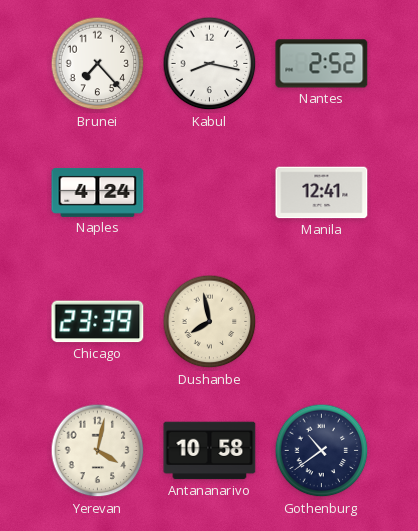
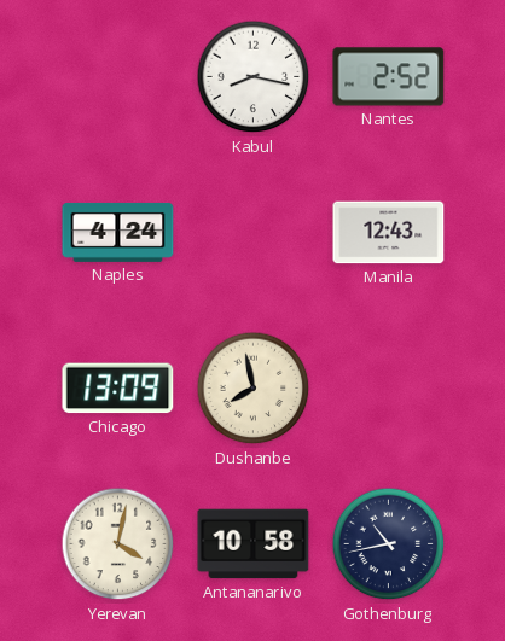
Brunei: 7:23 -> none
Manila: 12:41 -> 12:43
Chicago: 23:39 -> 13:09
Gothenburg: 10:39 -> 10:43
